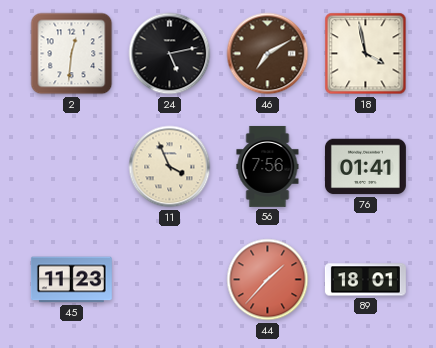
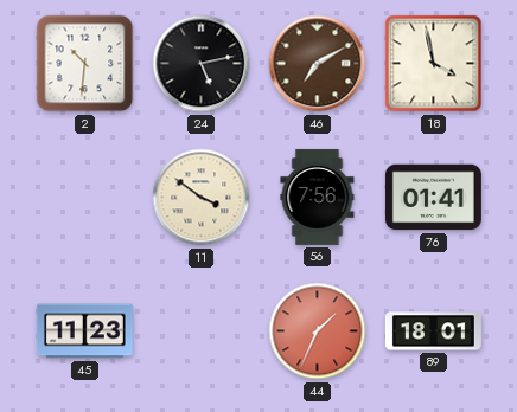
2: 12:31 -> 10:31
11: 3:56 -> 3:51
44: 1:37 -> 1:34
